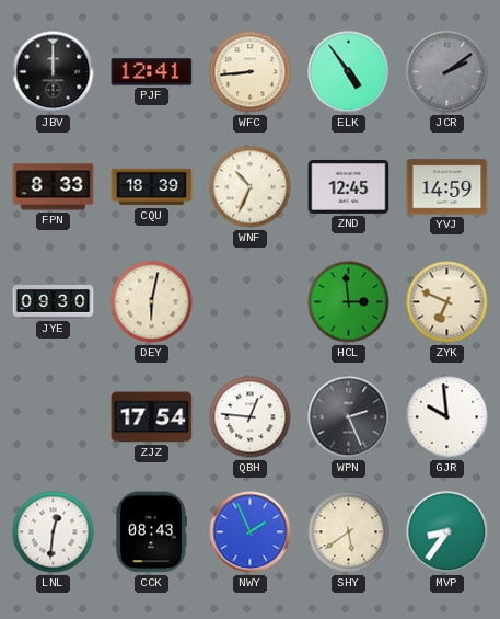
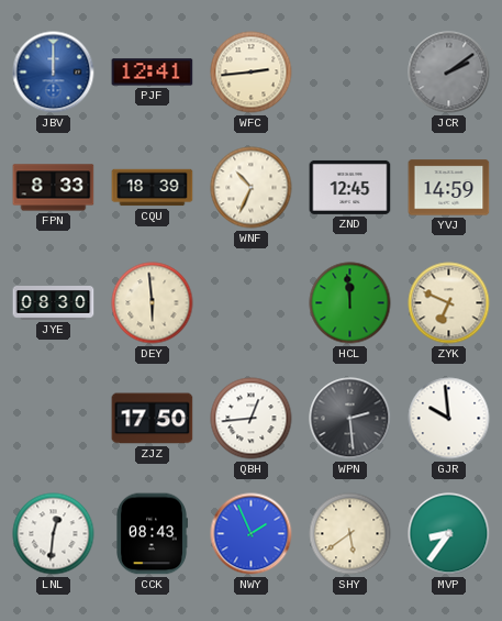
JBV dial: black -> blue
WFC: 8:44 -> 2:44
ELK: 4:54 -> none
JYE: 09:30 -> 08:30
DEY: 6:02 -> 5:59
HCL: 2:59 -> 11:59
ZJZ: 17:54 -> 17:50
QBH: 12:46 -> 12:44
WPN: 2:26 -> 2:29
